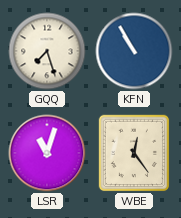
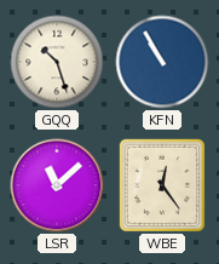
GQQ: 7:27 -> 10:27
LSR: 11:03 -> 11:08
